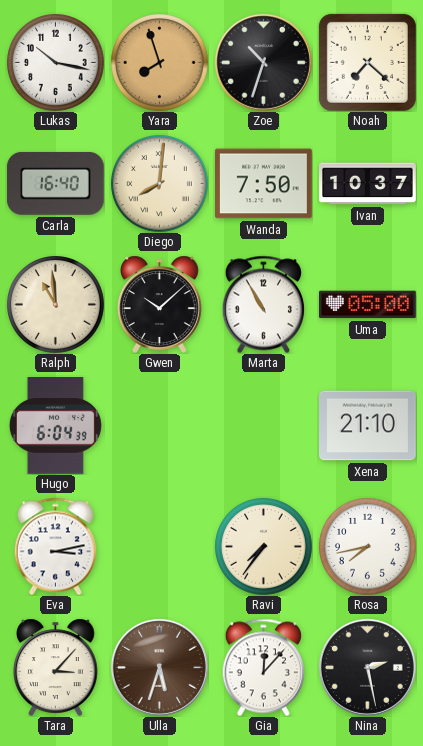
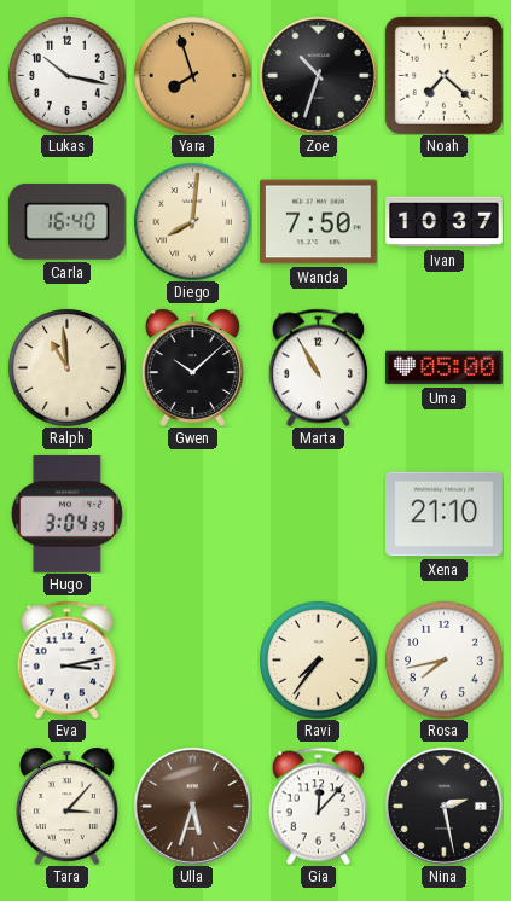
Hugo: 6:04 -> 3:04
